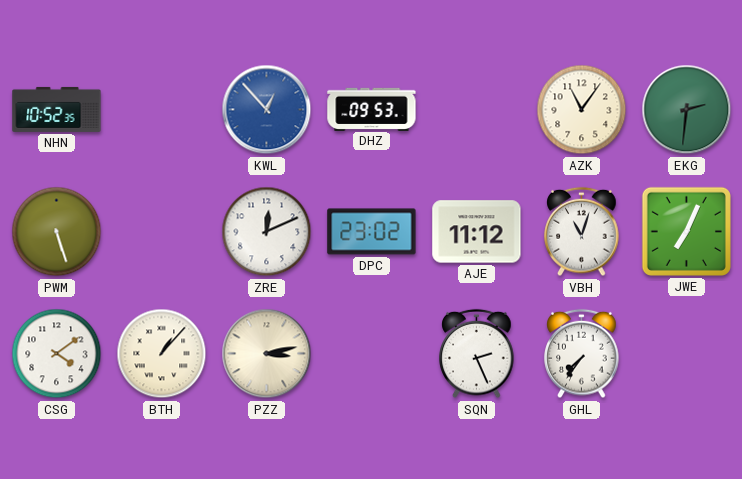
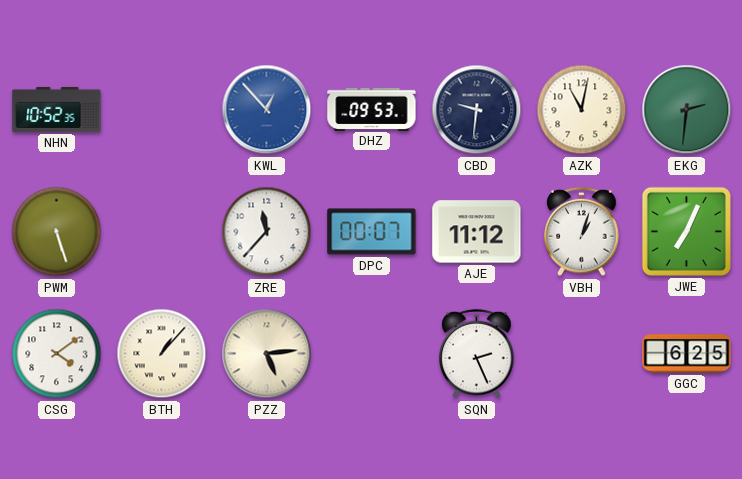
CBD: none -> 9:31
AZK: 11:06 -> 11:02
ZRE: 12:11 -> 11:37
DPC: 23:02 -> 00:07
VBH: 11:03 -> 1:03
PZZ: 3:13 -> 5:14
GHL: 7:36 -> none
GGC: none -> 6:25
